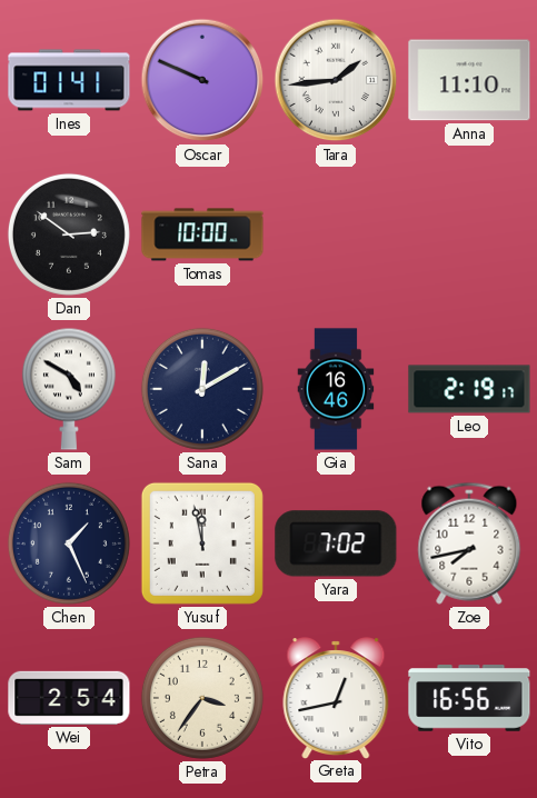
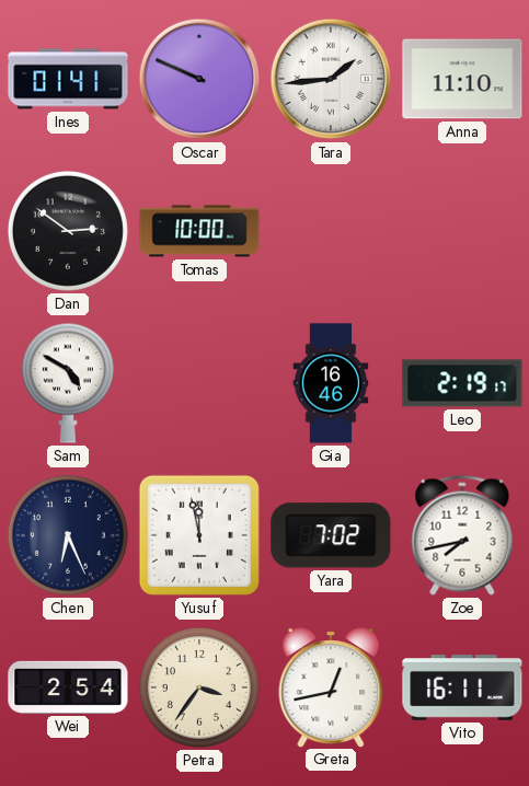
Sana: 12:10 -> none
Chen: 1:26 -> 6:26
Vito: 16:56 -> 16:11
